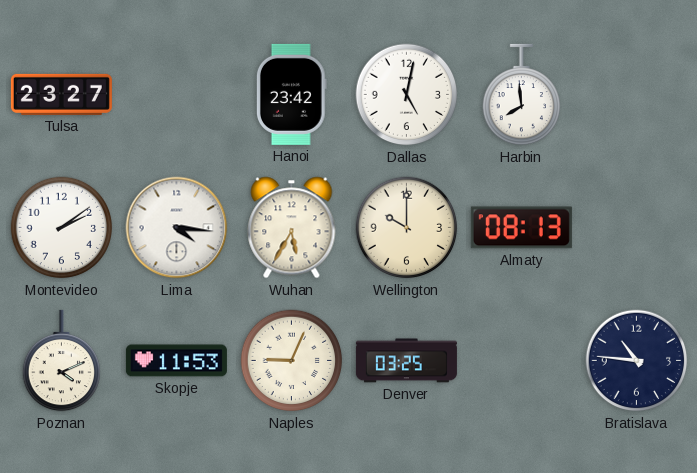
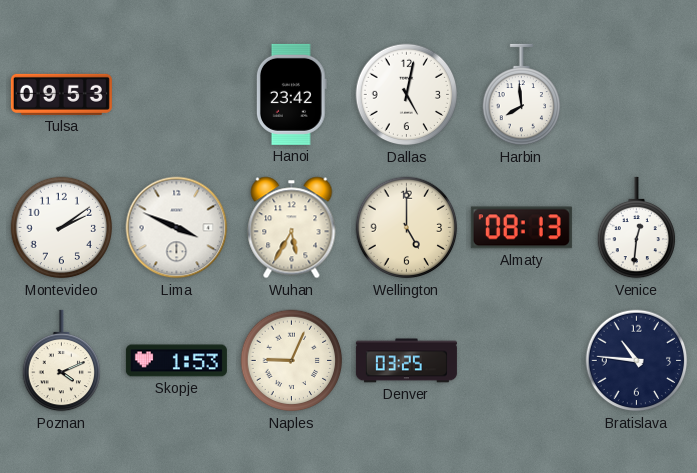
Tulsa: 23:27 -> 09:53
Lima: 4:16 -> 3:49
Wellington: 10:00 -> 5:00
Venice: none -> 12:31
Skopje: 11:53 -> 1:53
